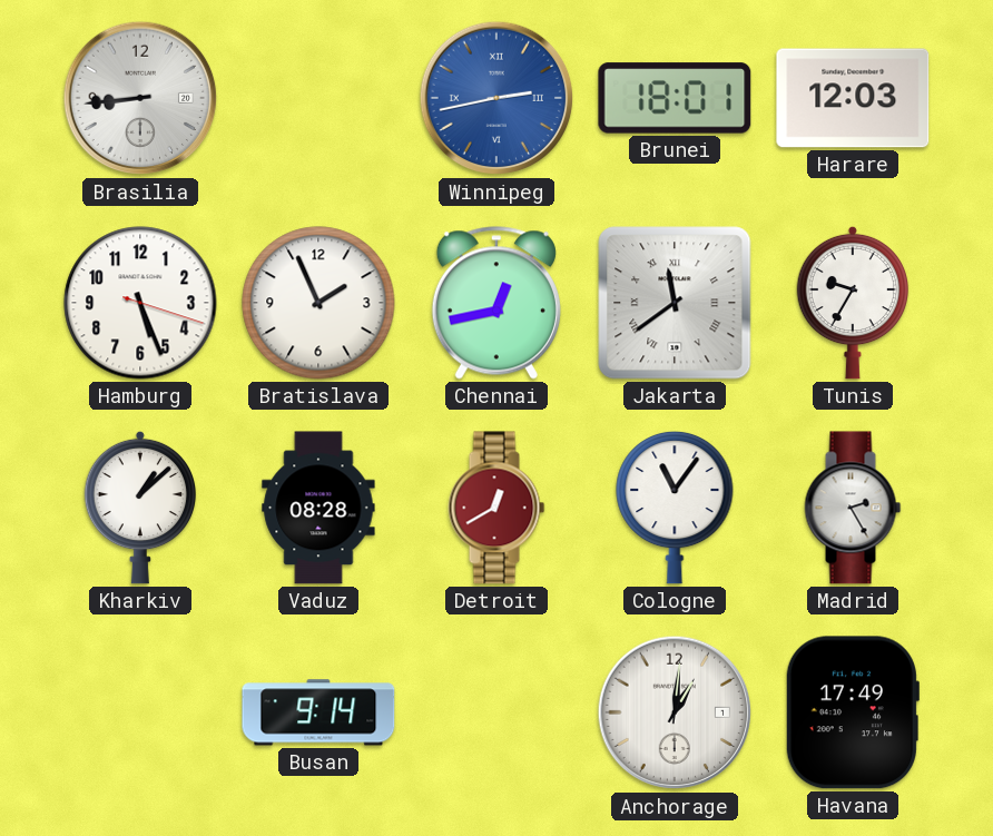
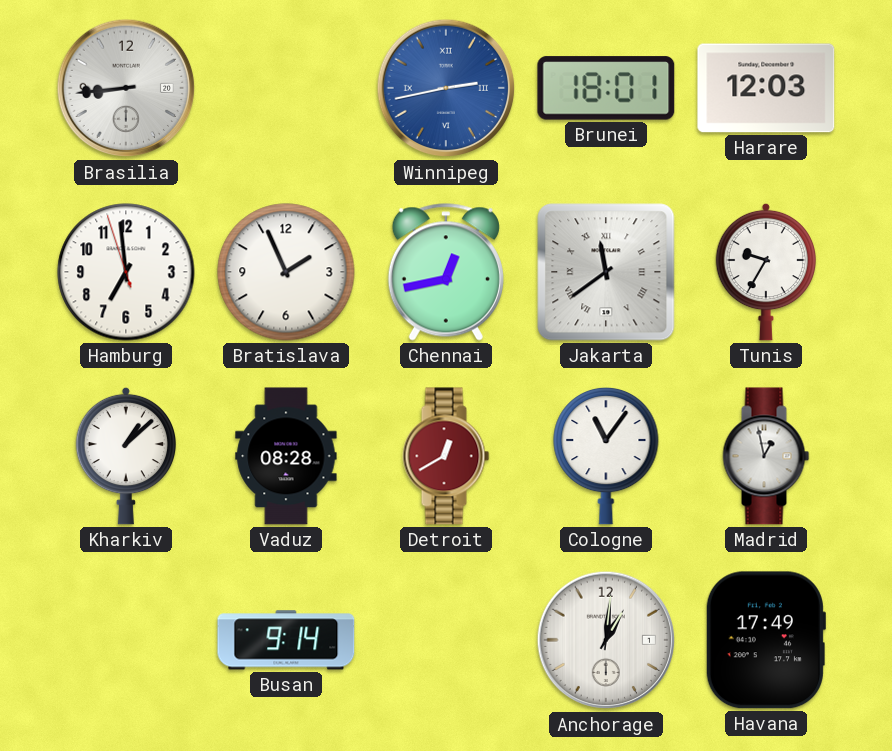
Hamburg: 5:26 -> 6:58
Madrid: 2:25 -> 12:58
